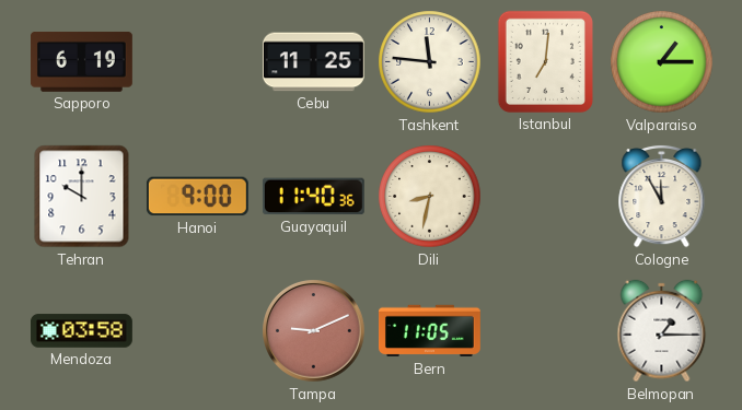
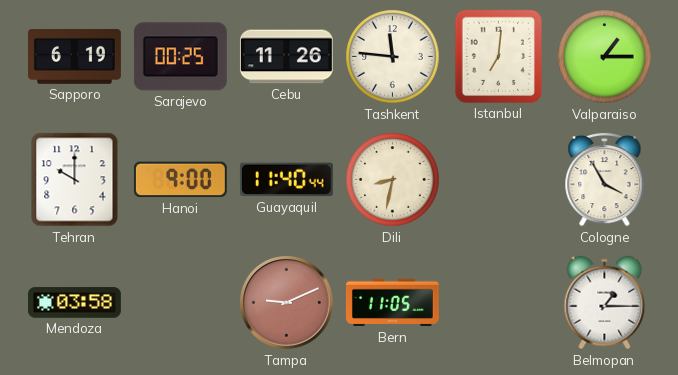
Sarajevo: none -> 00:25
Cebu: 11:25 -> 11:26
Guayaquil: 11:40:36 -> 11:40:44
Cologne: 11:55 -> 3:55
